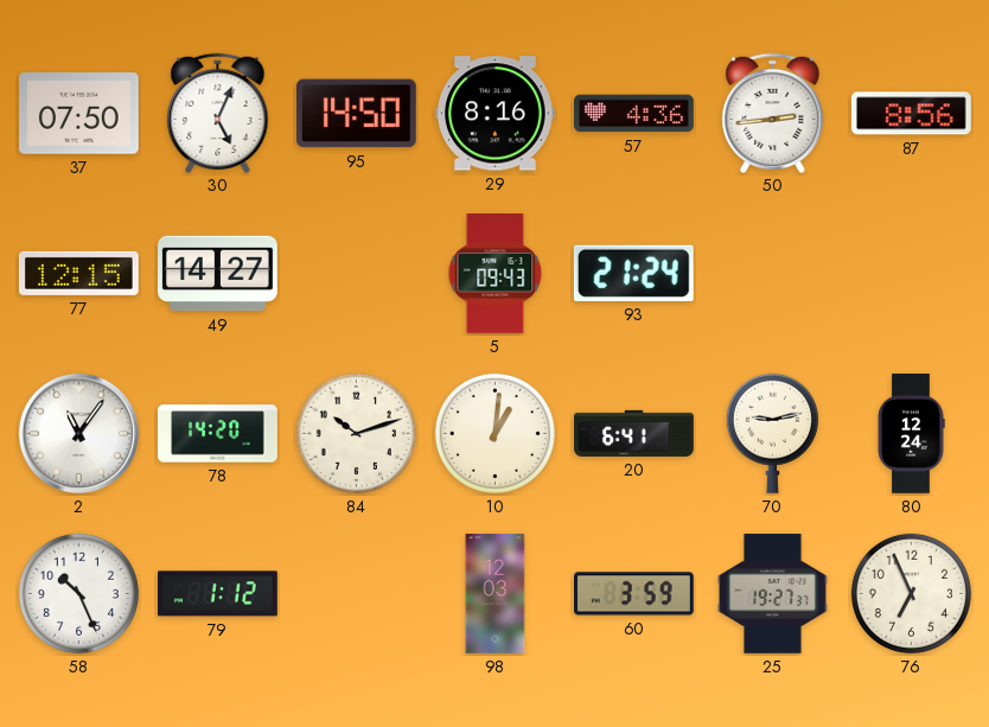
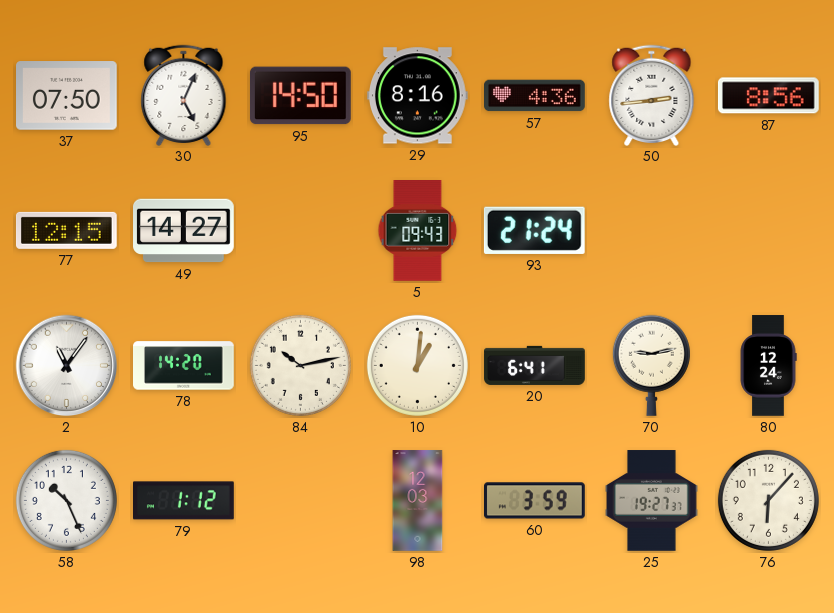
84: 10:12 -> 10:13
76: 6:56 -> 6:07
